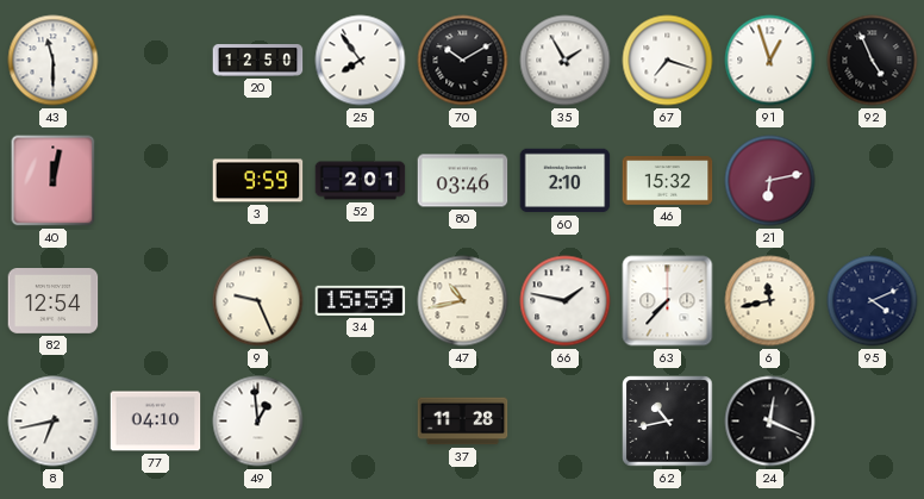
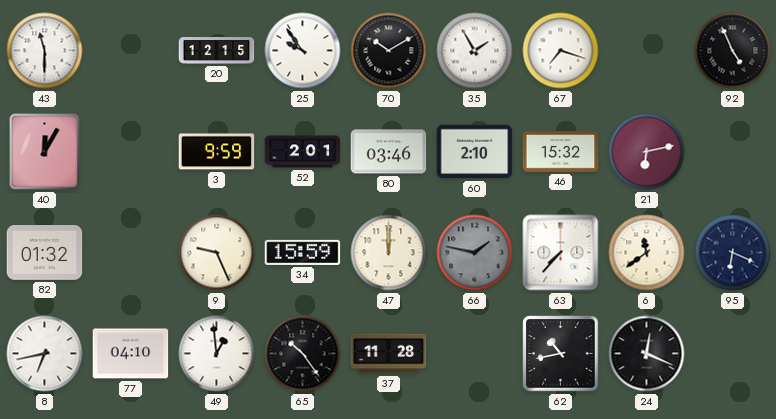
20: 12:50 -> 12:15
25: 7:54 -> 9:54
91: 12:57 -> none
40: 12:02 -> 12:05
82: 12:54 -> 01:32
47: 10:43 -> 12:00
66 dial: white -> grey
6: 11:43 -> 11:39
95: 4:11 -> 6:19
65: none -> 10:24
